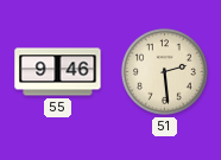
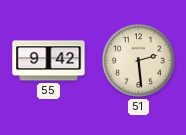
55: 9:46 -> 9:42
